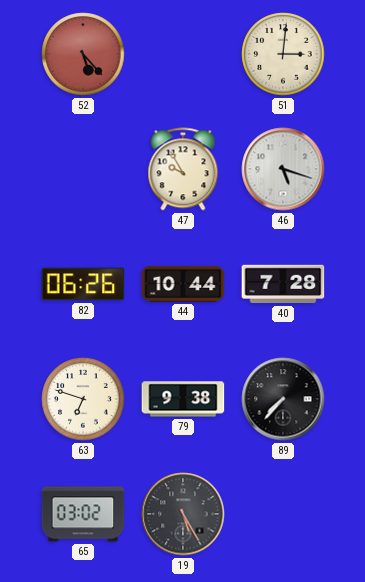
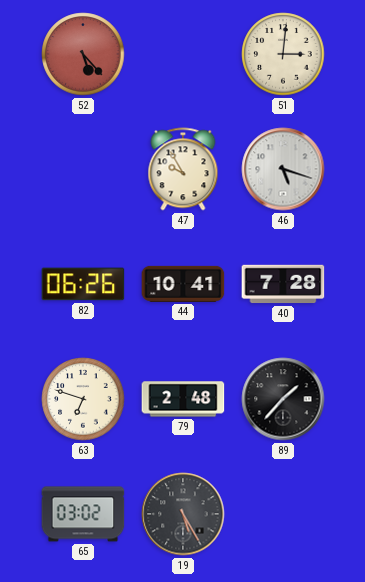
44: 10:44 -> 10:41
79: 9:38 -> 2:48
89: 7:37 -> 1:37
